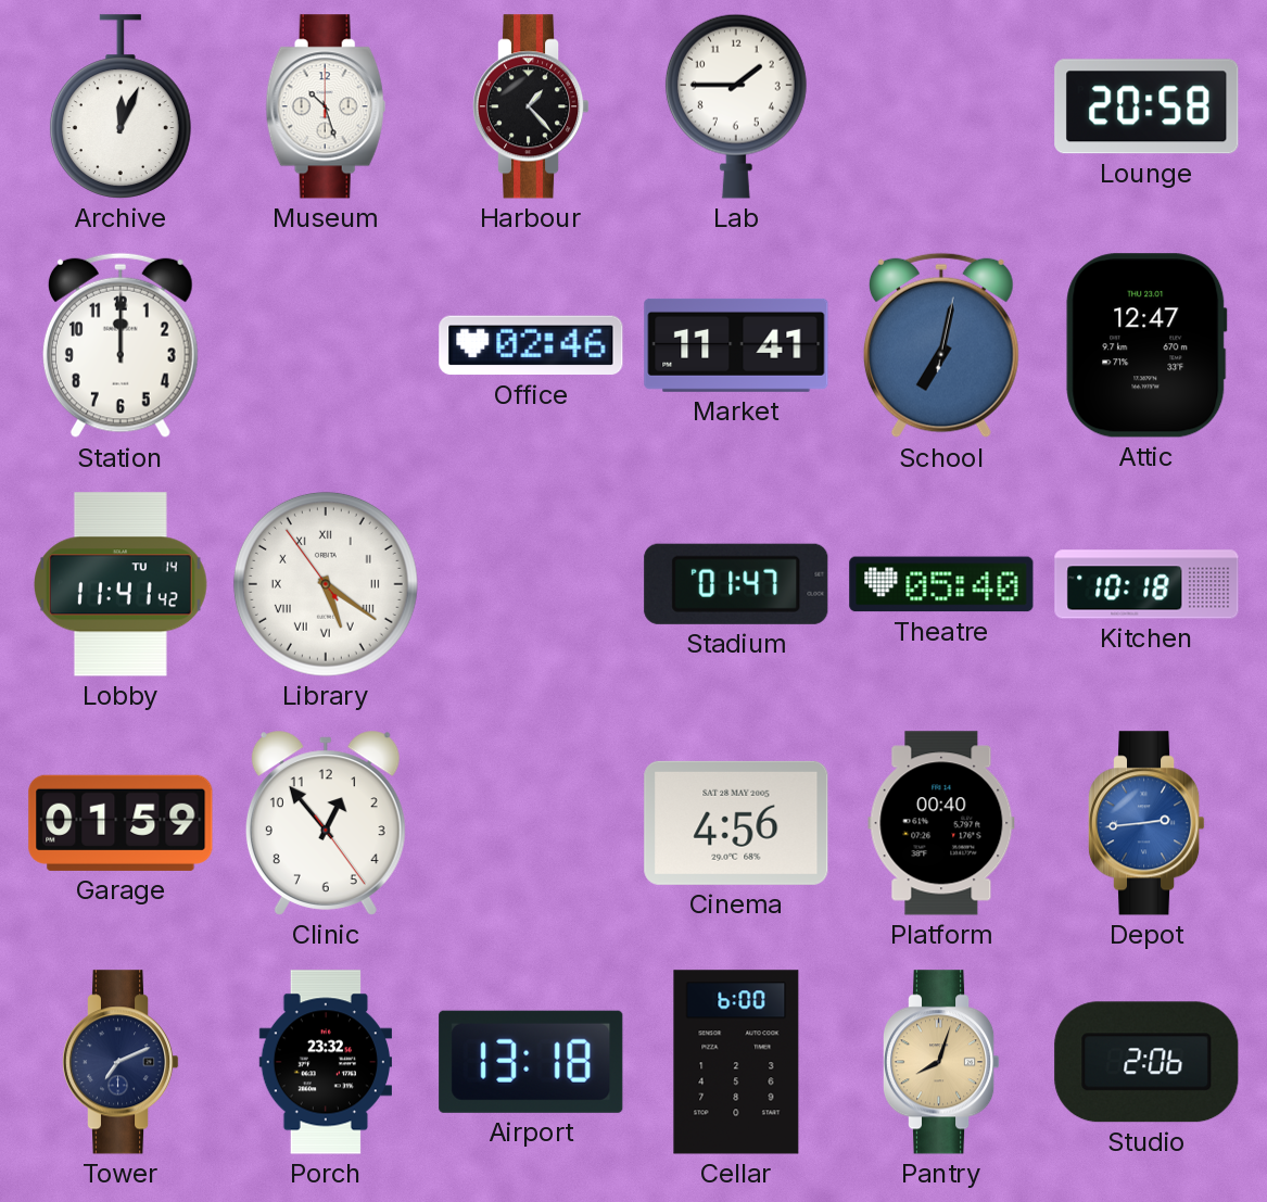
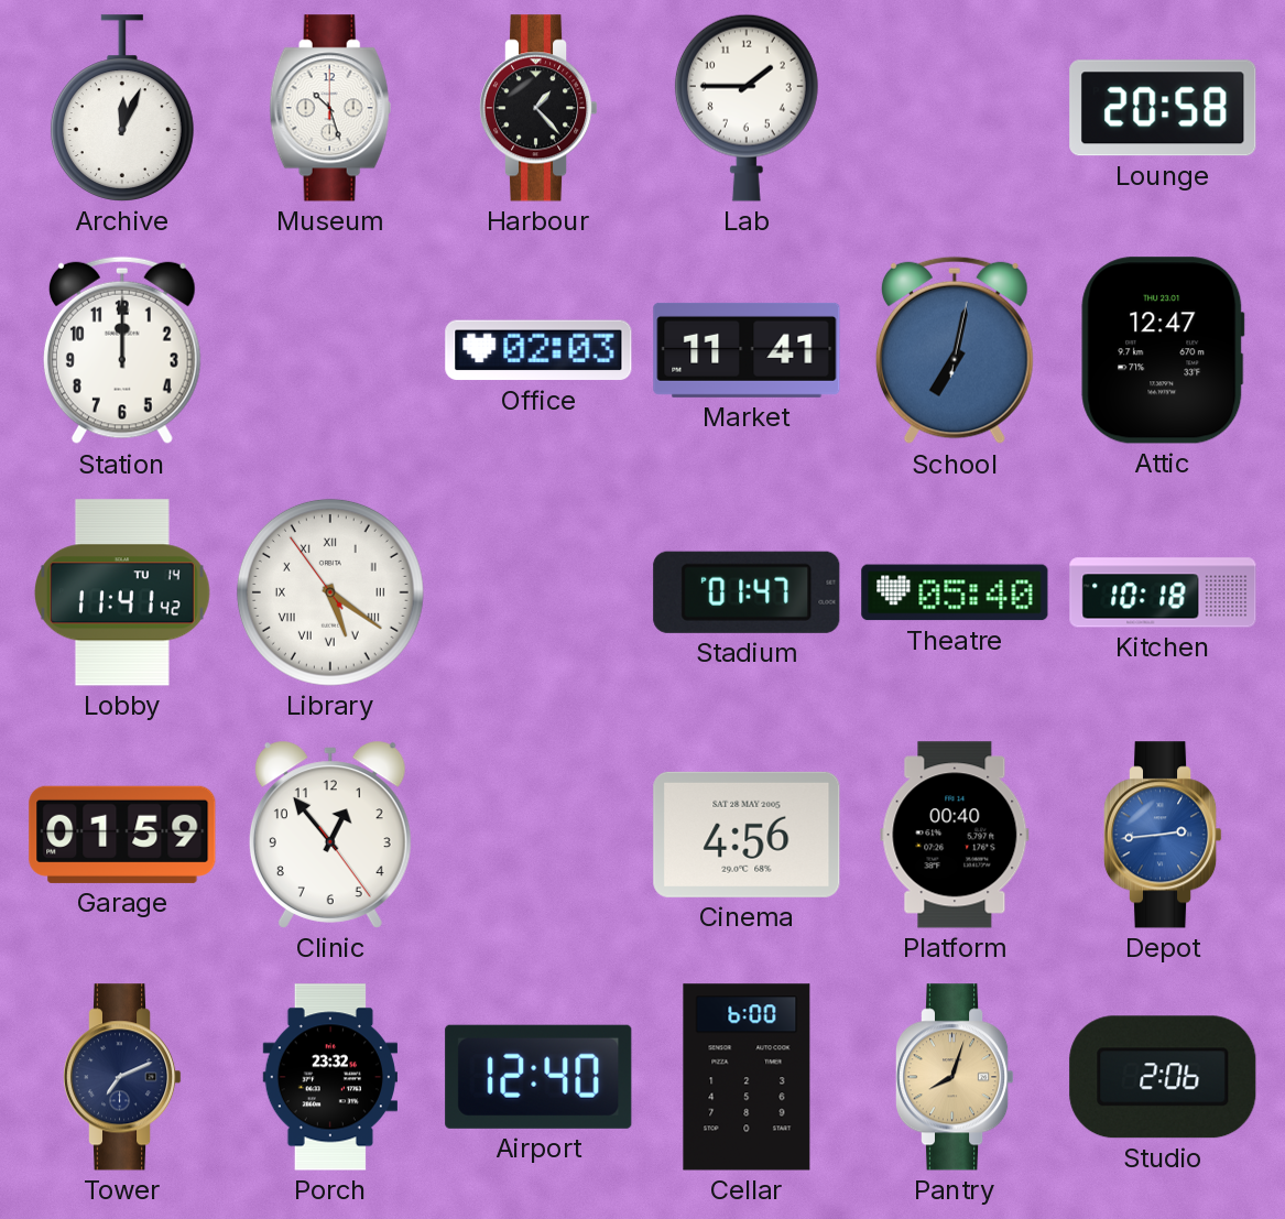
Office: 02:46 -> 02:03
Airport: 13:18 -> 12:40
